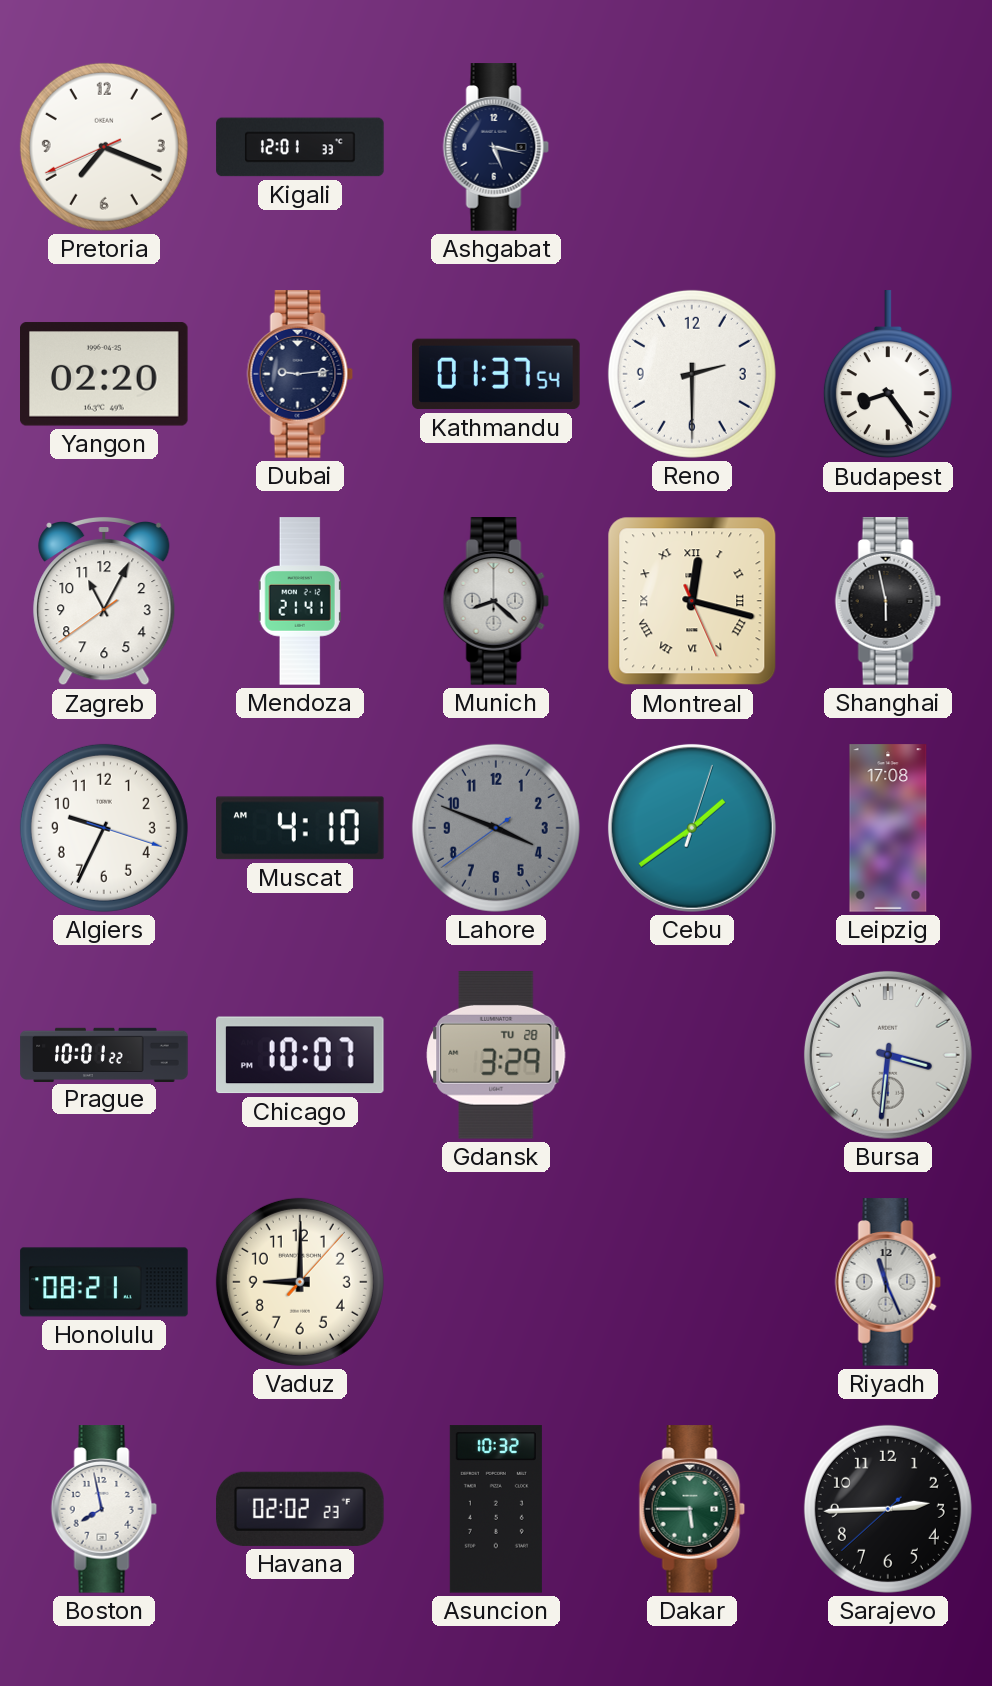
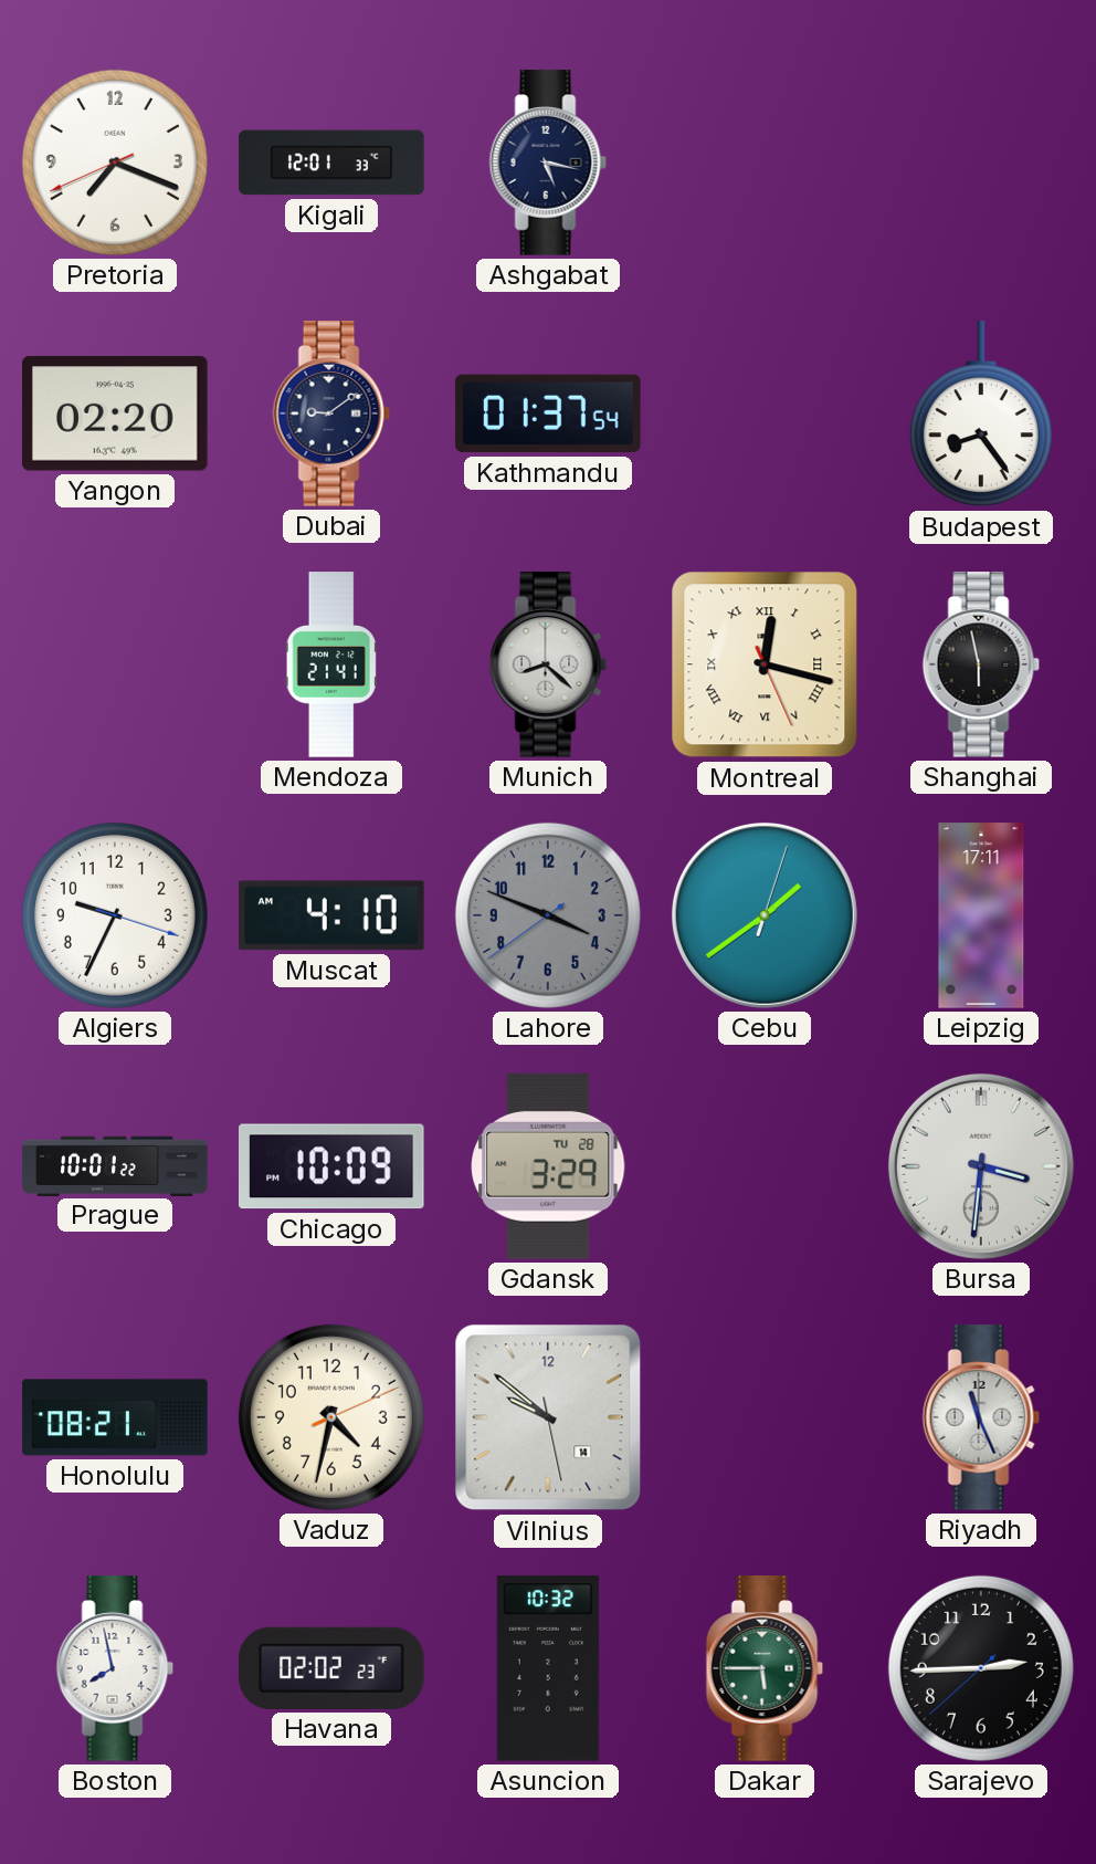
Dubai: 9:14 -> 9:09
Reno: 2:30 -> none
Zagreb: 11:04 -> none
Leipzig: 17:08 -> 17:11
Chicago: 10:07 -> 10:09
Vaduz: 9:00 -> 4:32
Vilnius: none -> 9:51
